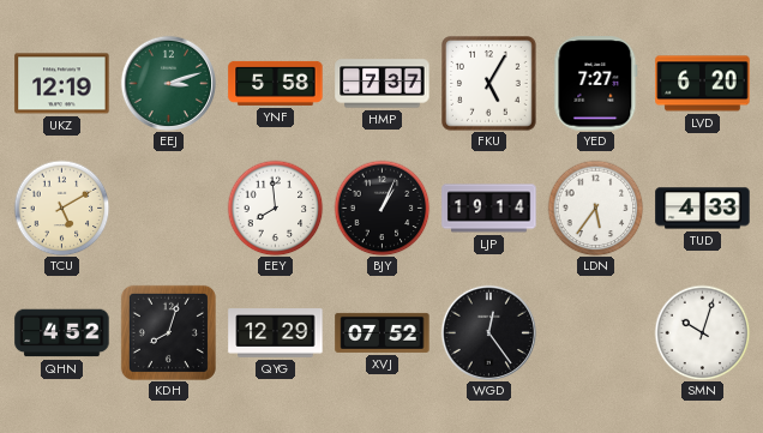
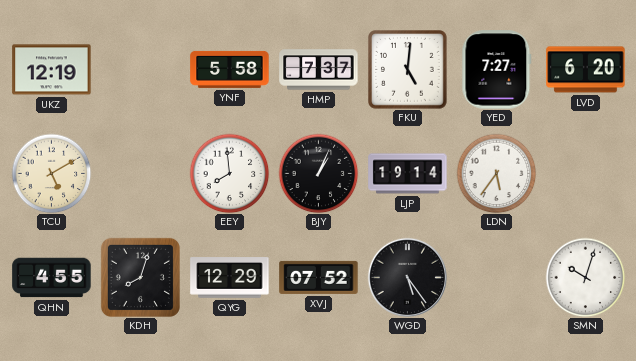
EEJ: 3:12 -> none
FKU: 5:05 -> 5:01
TUD: 4:33 -> none
QHN: 4:52 -> 4:55
WGD: 12:24 -> 5:24
